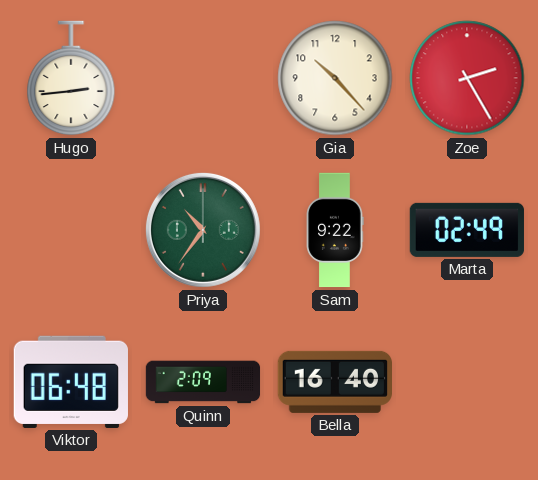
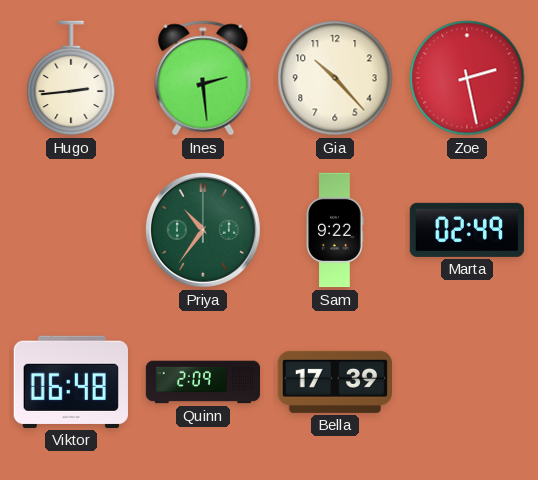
Ines: none -> 2:29
Zoe: 2:25 -> 2:28
Bella: 16:40 -> 17:39
